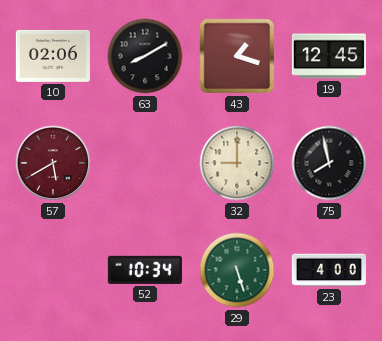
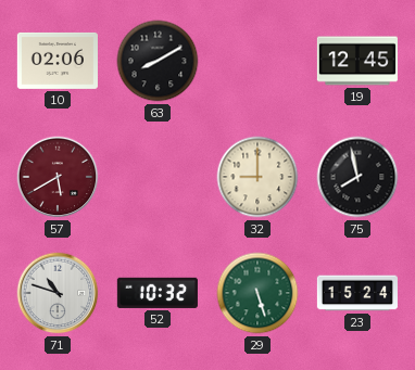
43: 1:18 -> none
71: none -> 10:48
52: 10:34 -> 10:32
23: 4:00 -> 15:24
